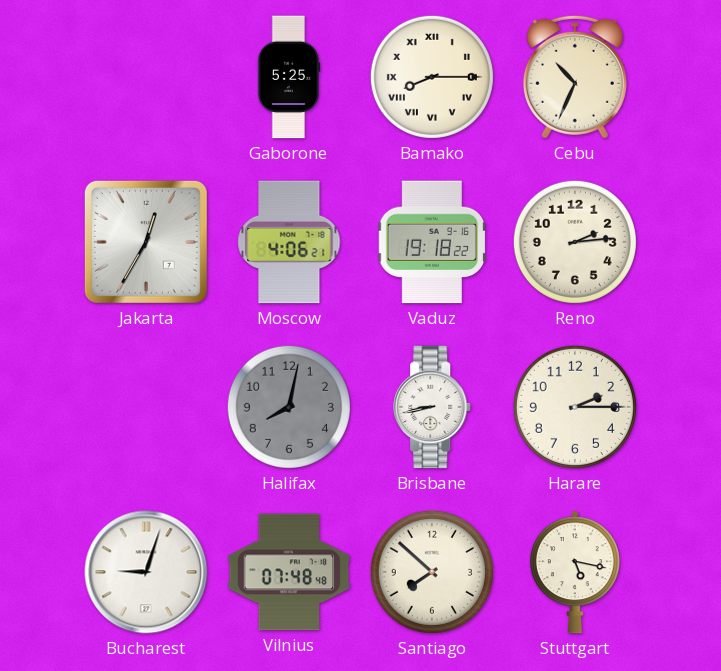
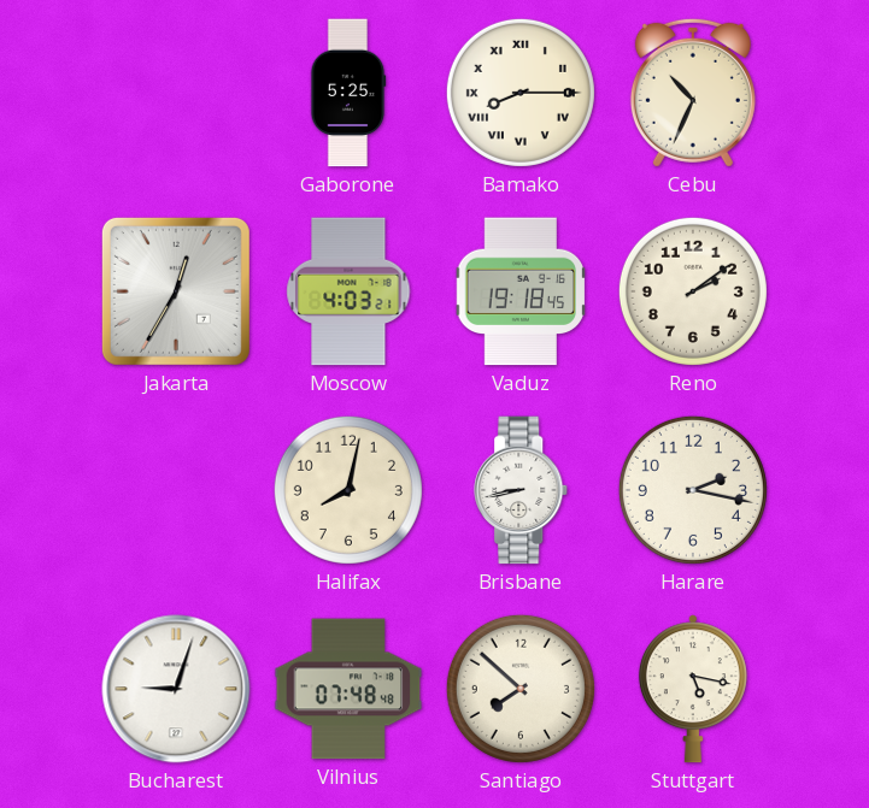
Moscow: 4:06 -> 4:03
Vaduz: 19:18:22 -> 19:18:45
Reno: 2:14 -> 2:09
Halifax dial: grey -> cream
Harare: 2:15 -> 2:17
